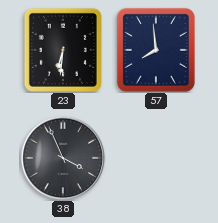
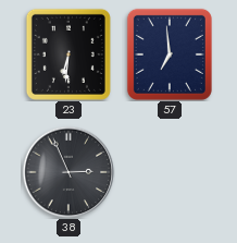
57: 7:59 -> 6:59
38: 3:56 -> 2:56
